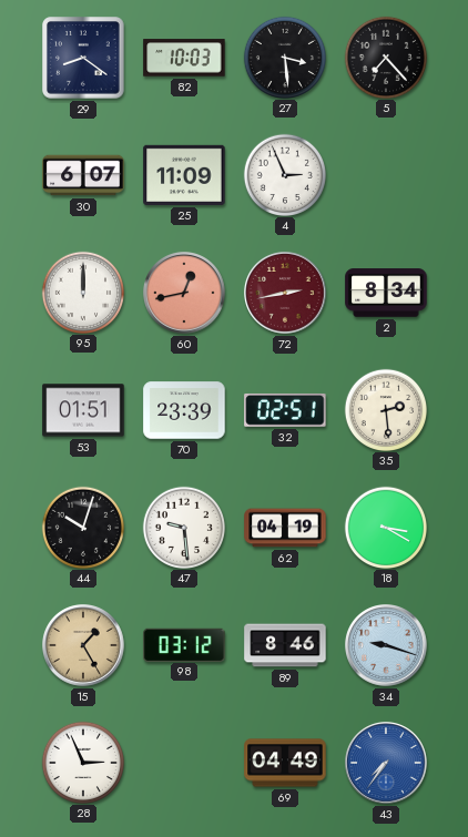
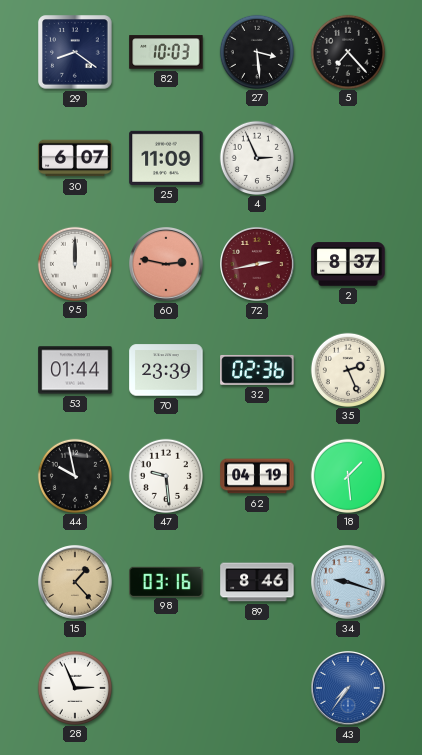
60: 12:43 -> 2:47
2: 8:34 -> 8:37
53: 01:51 -> 01:44
32: 02:51 -> 02:36
35: 2:29 -> 2:26
44: 10:03 -> 9:58
18: 3:20 -> 1:29
15: 1:25 -> 1:23
98: 03:12 -> 03:16
69: 04:49 -> none
